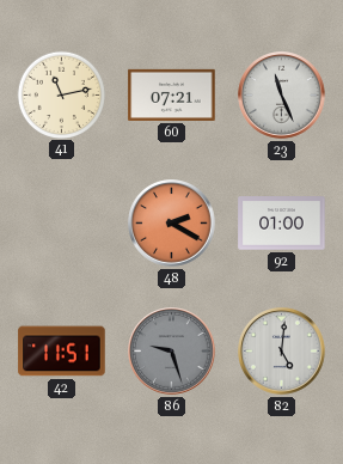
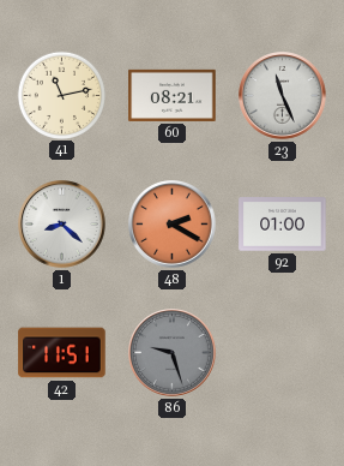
60: 07:21 -> 08:21
1: none -> 8:22
82: 5:01 -> none
